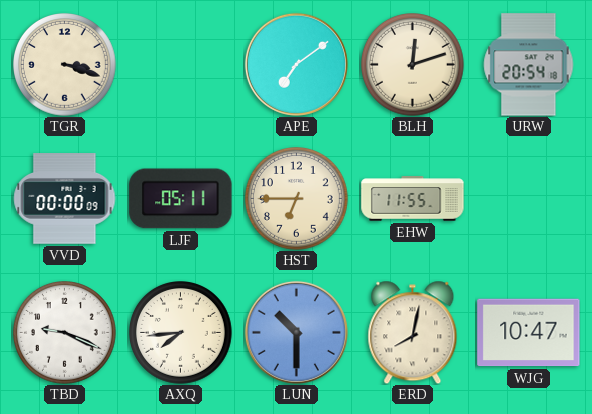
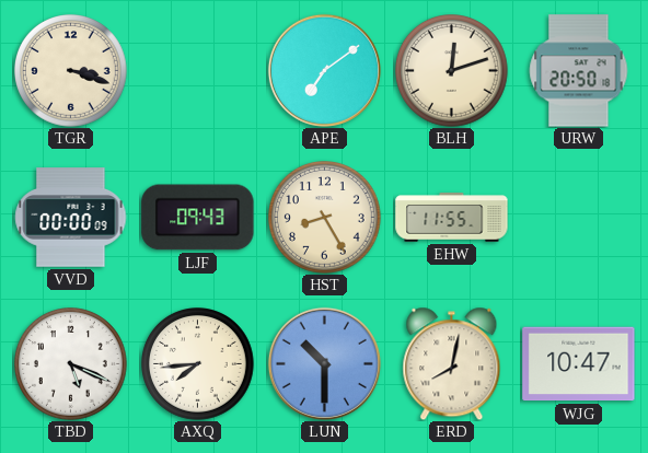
URW: 20:54 -> 20:50
LJF: 05:11 -> 09:43
HST: 6:45 -> 8:25
TBD: 9:19 -> 5:19
